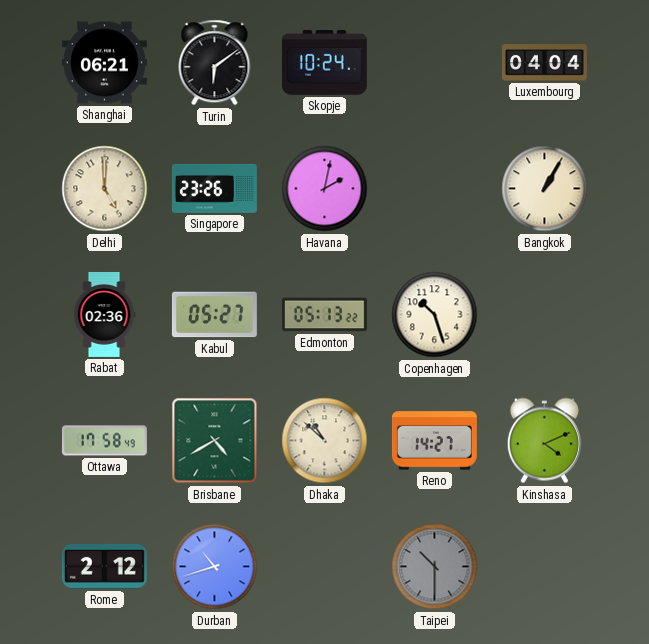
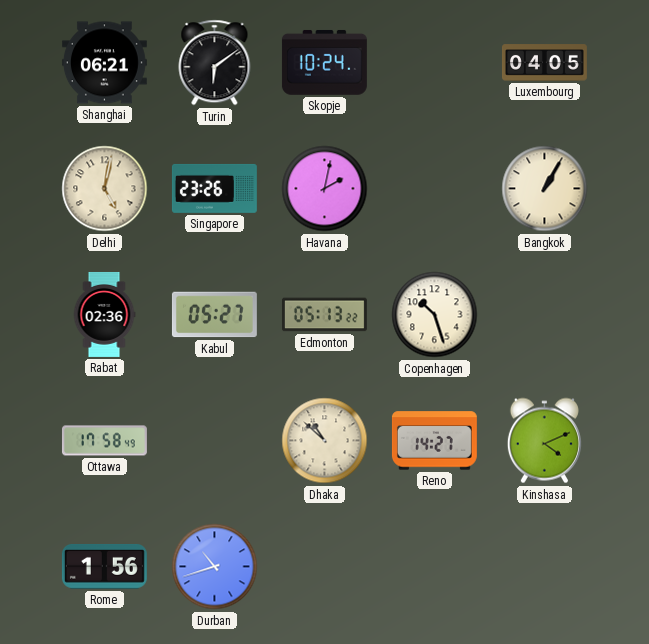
Luxembourg: 04:04 -> 04:05
Delhi: 5:00 -> 5:02
Brisbane: 4:40 -> none
Rome: 2:12 -> 1:56
Taipei: 10:30 -> none
